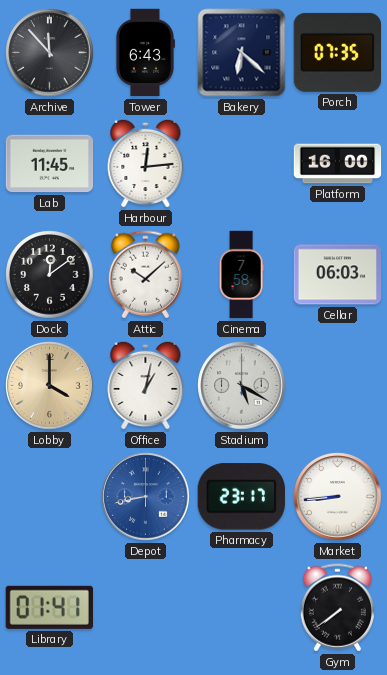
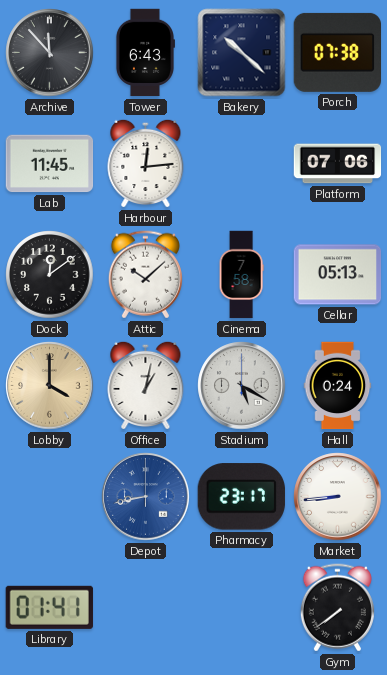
Bakery: 6:22 -> 10:22
Porch: 07:35 -> 07:38
Platform: 16:00 -> 07:06
Cellar: 06:03 -> 05:13
Hall: none -> 0:24
